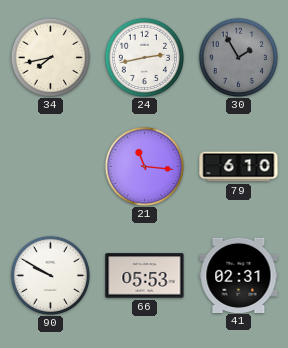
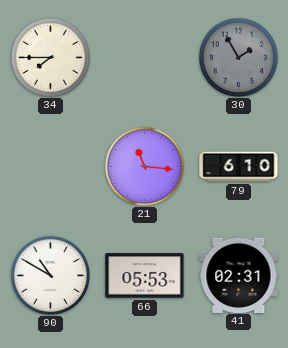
34: 7:43 -> 7:45
24: 2:43 -> none
90: 9:50 -> 10:50
